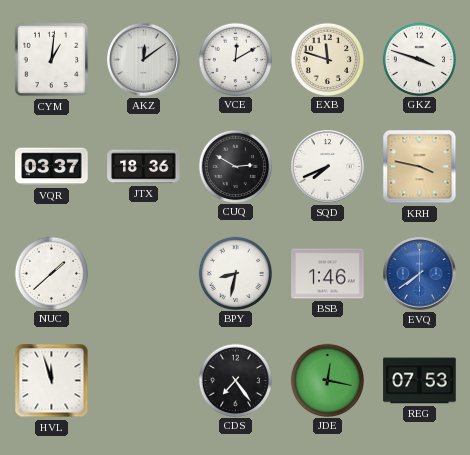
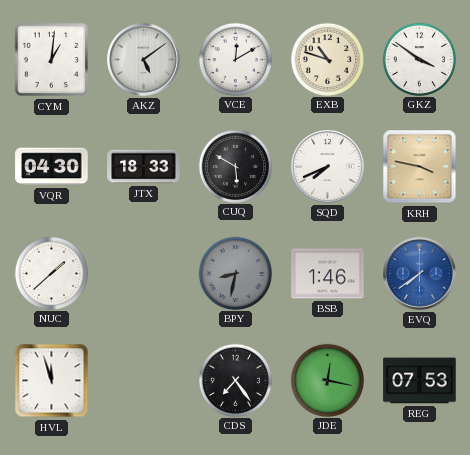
AKZ: 12:09 -> 5:09
EXB: 11:48 -> 10:48
GKZ: 3:48 -> 3:51
VQR: 03:37 -> 04:30
JTX: 18:36 -> 18:33
CUQ: 2:50 -> 5:50
BPY dial: white -> grey
